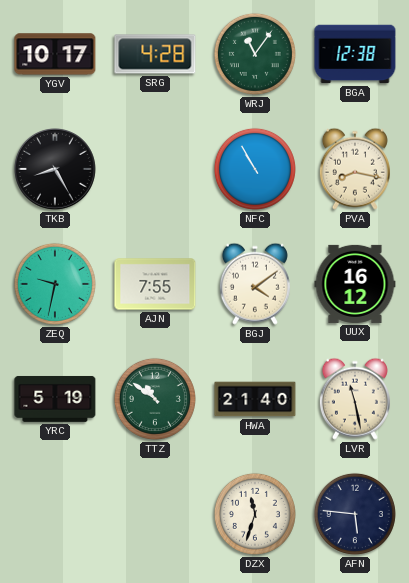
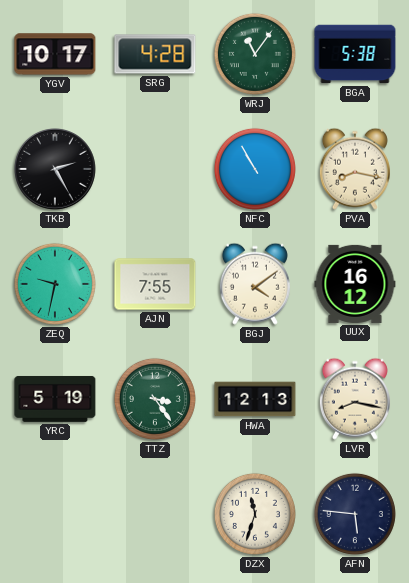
BGA: 12:38 -> 5:38
TKB: 8:25 -> 2:25
TTZ: 10:51 -> 3:24
HWA: 21:40 -> 12:13
LVR: 11:28 -> 8:17
